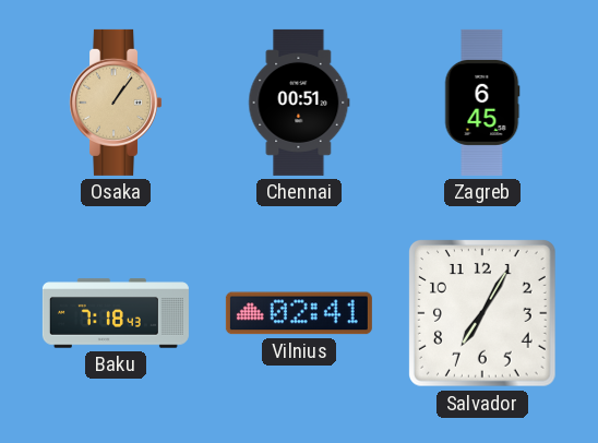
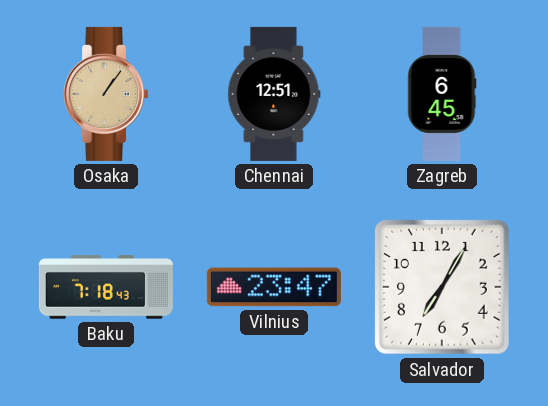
Chennai: 00:51 -> 12:51
Vilnius: 02:41 -> 23:47
